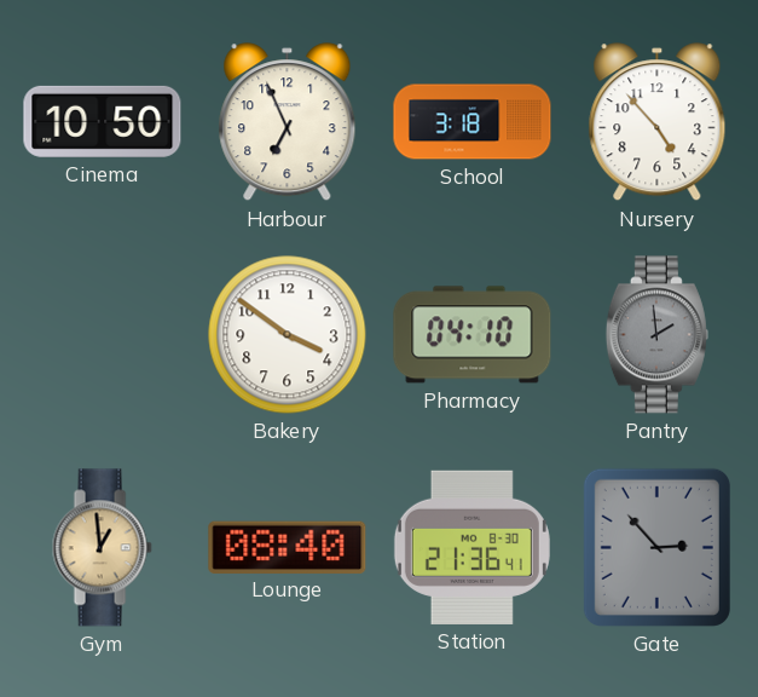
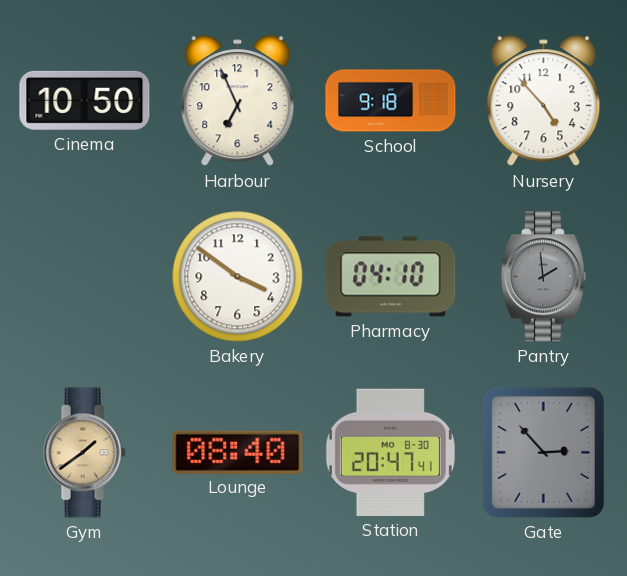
School: 3:18 -> 9:18
Gym: 12:59 -> 1:39
Station: 21:36 -> 20:47
